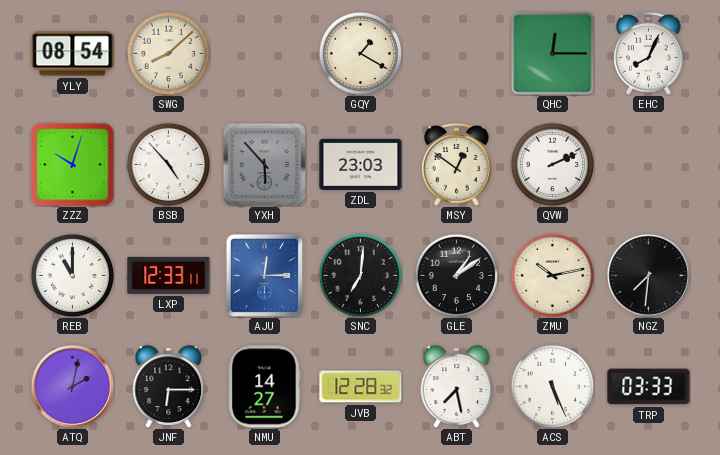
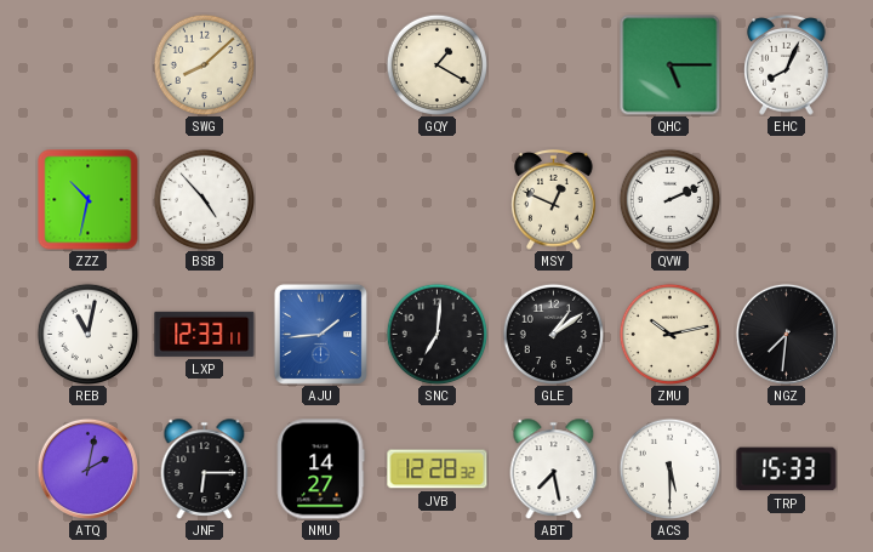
YLY: 08:54 -> none
QHC: 12:15 -> 5:15
ZZZ: 10:03 -> 10:32
YXH: 5:53 -> none
ZDL: 23:03 -> none
MSY: 12:51 -> 12:49
REB: 11:00 -> 11:02
AJU: 12:15 -> 1:44
ACS: 5:26 -> 5:30
TRP: 03:33 -> 15:33
